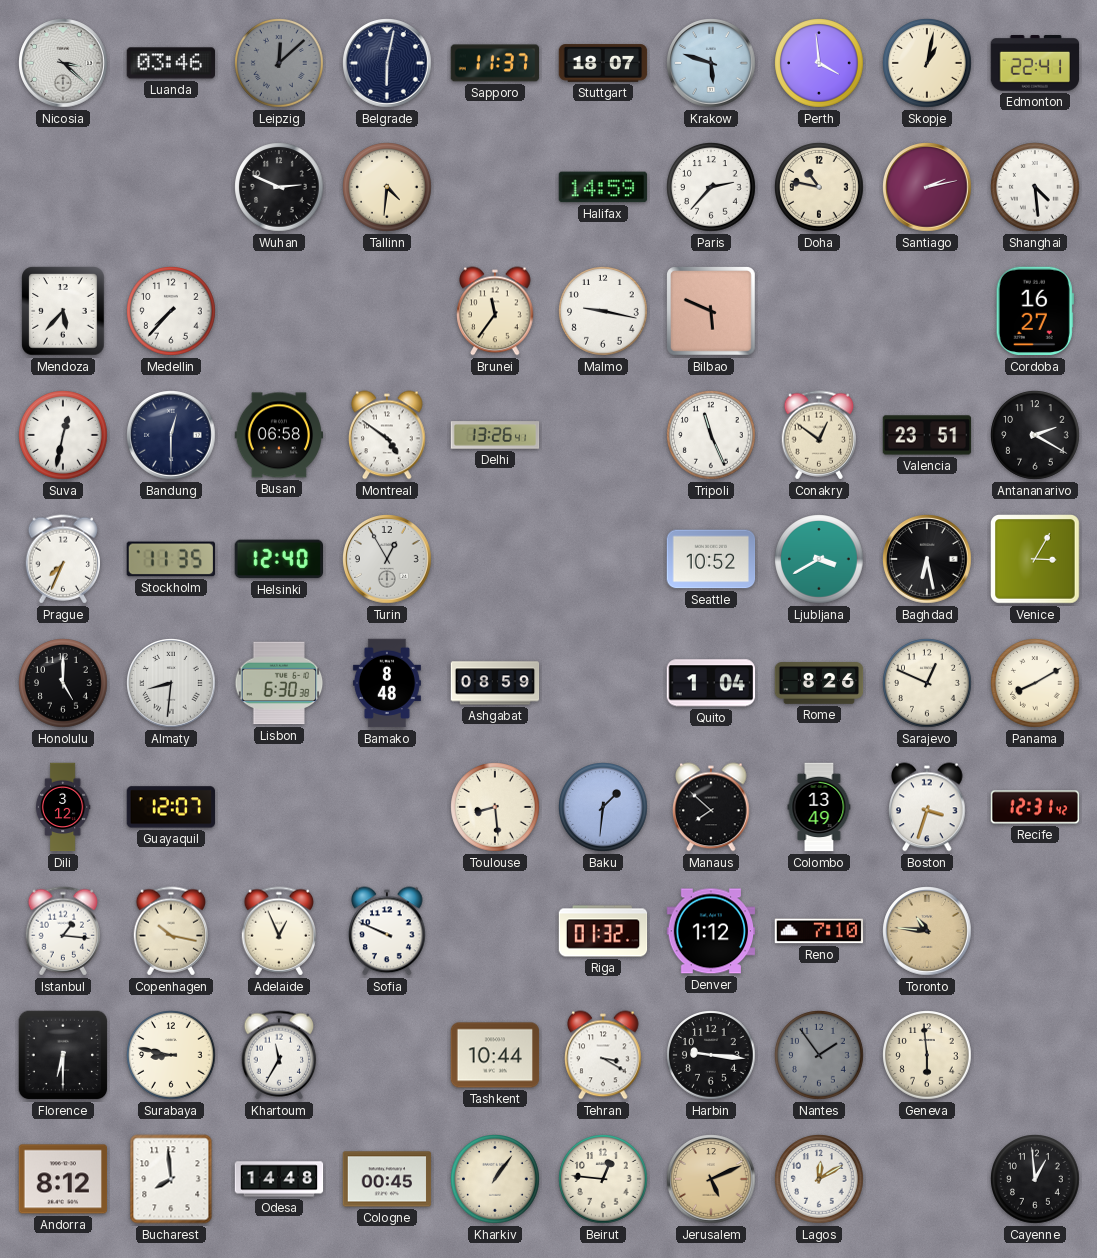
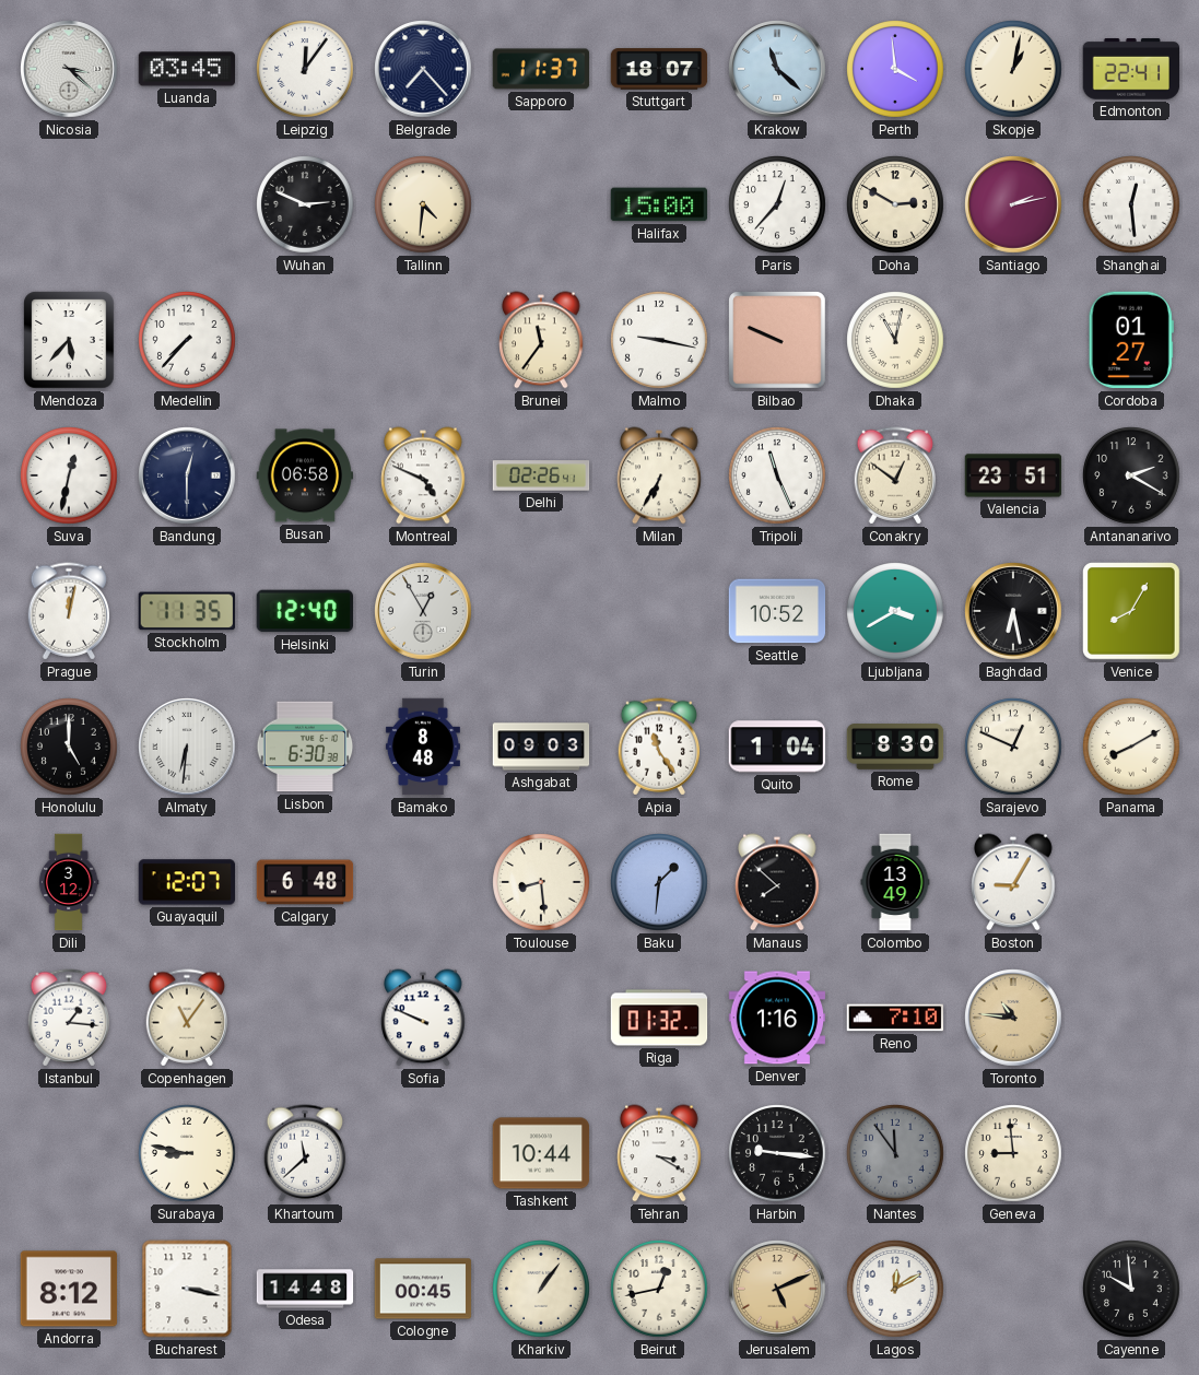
Luanda: 03:46 -> 03:45
Leipzig: 12:08 -> 12:06
Leipzig dial: grey -> white
Belgrade: 6:02 -> 7:23
Krakow: 5:48 -> 11:22
Halifax: 14:59 -> 15:00
Paris: 2:37 -> 12:37
Doha: 10:47 -> 2:50
Shanghai: 4:29 -> 12:29
Bilbao: 5:49 -> 9:49
Dhaka: none -> 11:02
Cordoba: 16:27 -> 01:27
Montreal: 4:51 -> 4:49
Delhi: 13:26 -> 02:26
Milan: none -> 6:35
Prague: 7:34 -> 12:02
Venice: 3:05 -> 8:05
Almaty: 8:31 -> 6:31
Ashgabat: 08:59 -> 09:03
Apia: none -> 11:24
Rome: 8:26 -> 8:30
Calgary: none -> 6:48
Boston: 3:33 -> 9:05
Recife: 12:31 -> none
Copenhagen: 10:17 -> 11:06
Adelaide: 12:56 -> none
Denver: 1:12 -> 1:16
Florence: 6:30 -> none
Khartoum: 11:35 -> 11:38
Nantes: 1:54 -> 11:54
Geneva: 5:59 -> 8:59
Bucharest: 7:59 -> 3:17
Beirut: 12:46 -> 12:43
Cayenne: 12:59 -> 9:59
